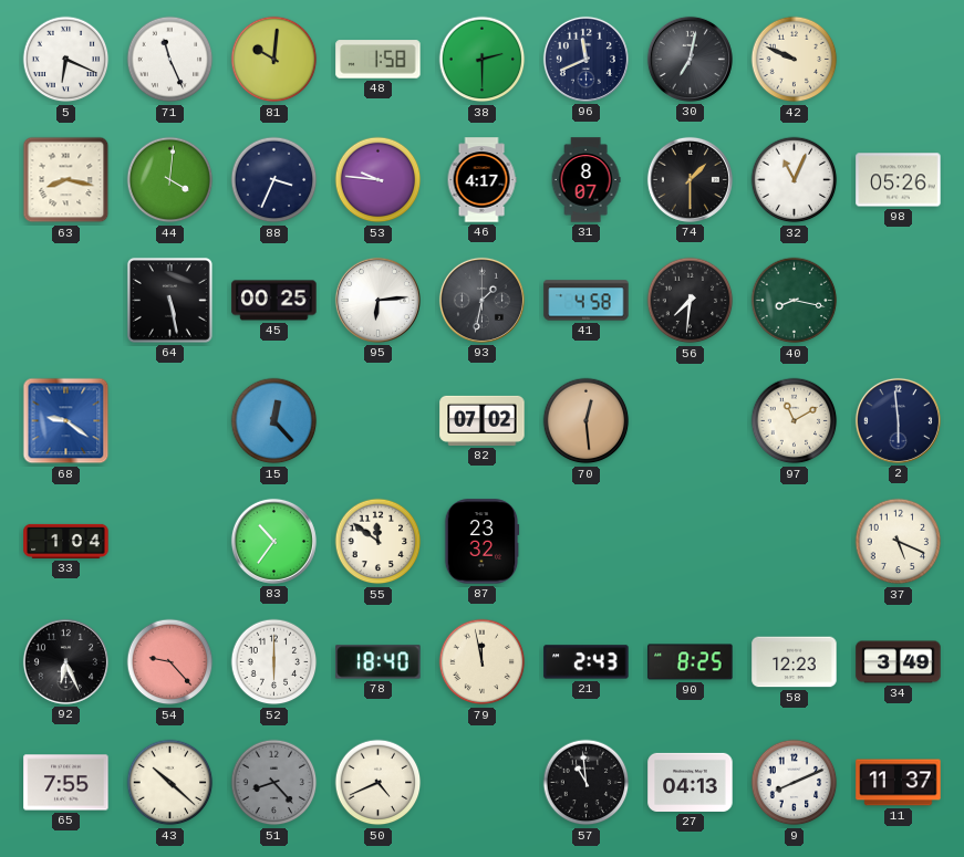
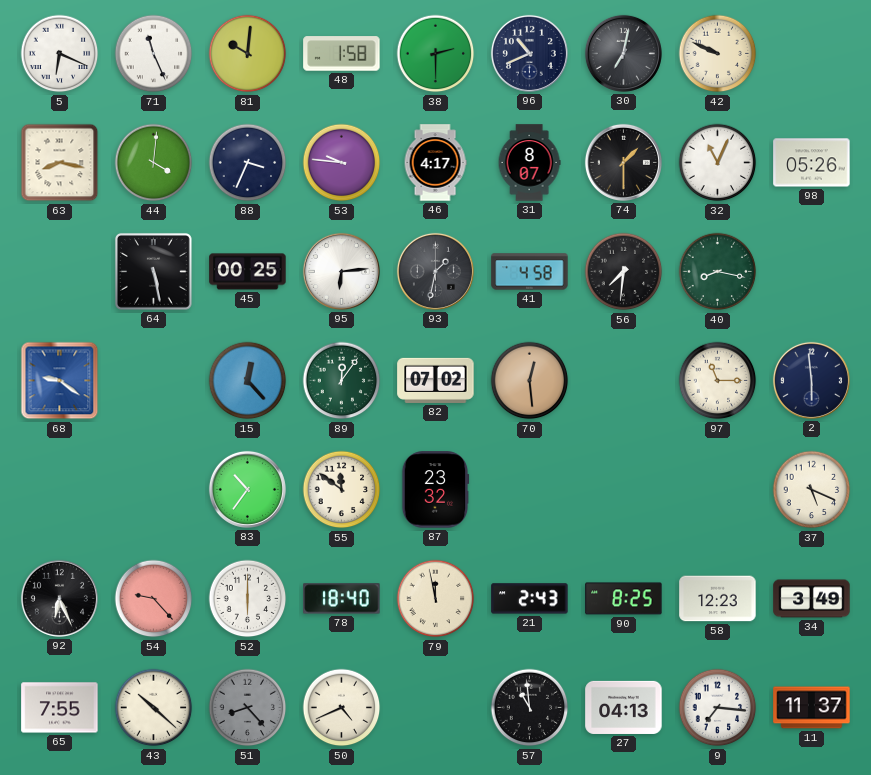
96: 11:41 -> 10:41
89: none -> 12:06
97: 11:10 -> 11:15
33: 1:04 -> none
9: 8:11 -> 7:16
